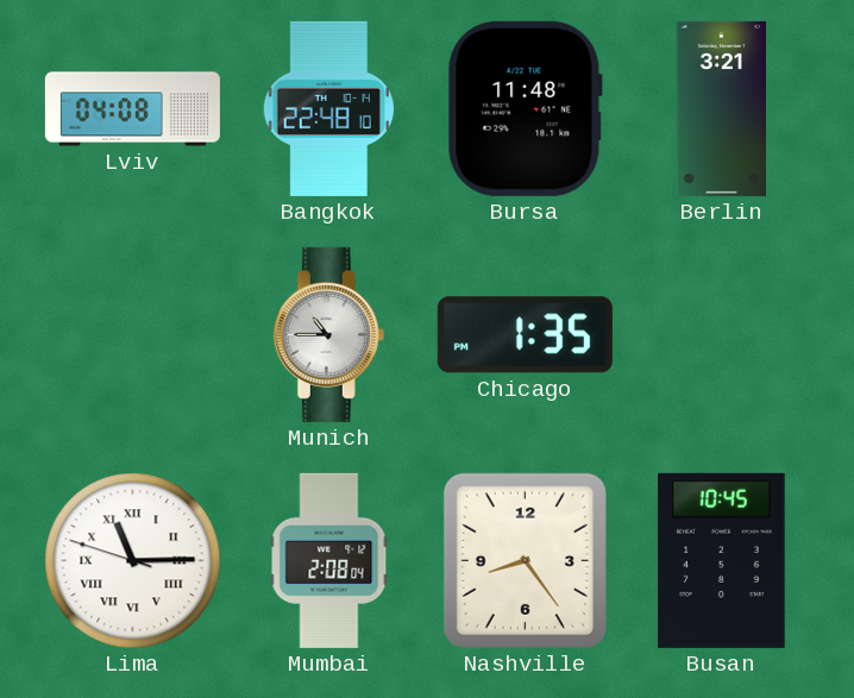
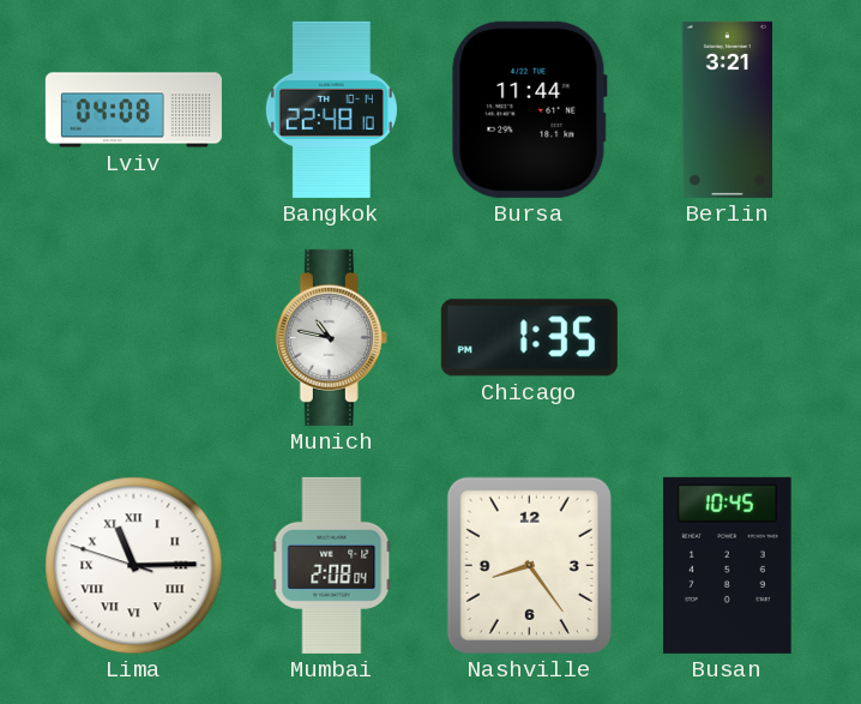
Bursa: 11:48 -> 11:44
Munich: 10:45 -> 10:47
